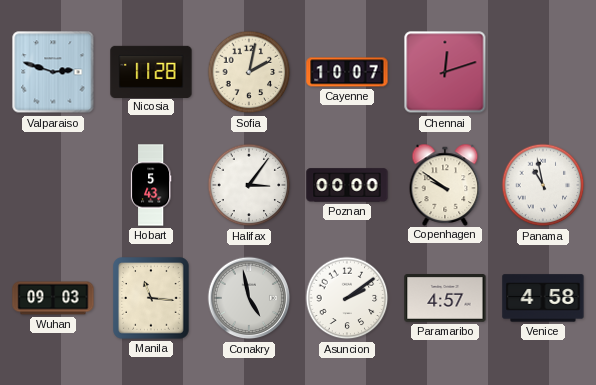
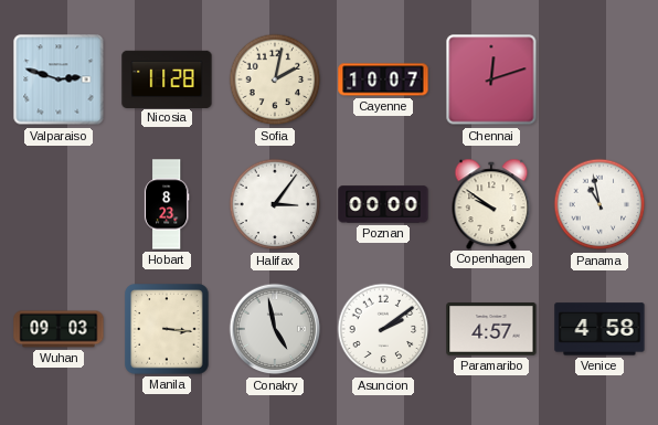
Hobart: 5:43 -> 8:23
Manila: 11:16 -> 3:16
